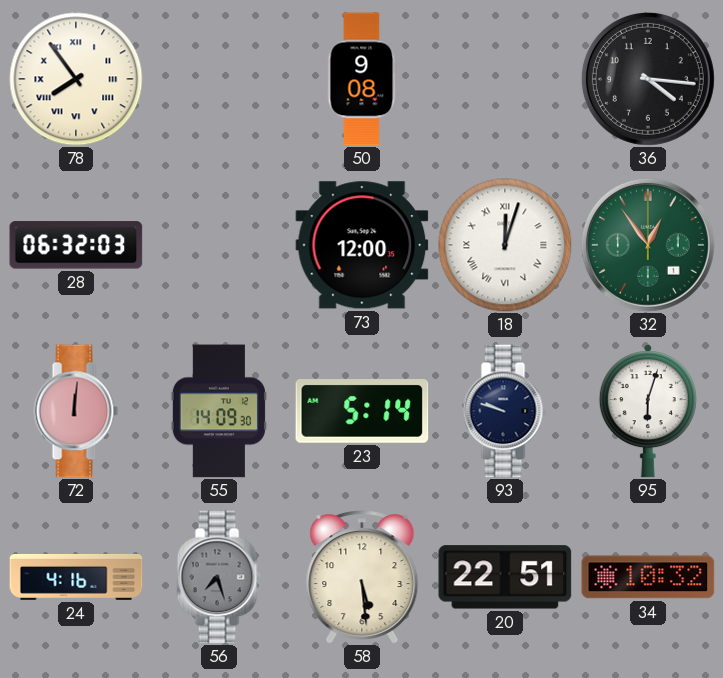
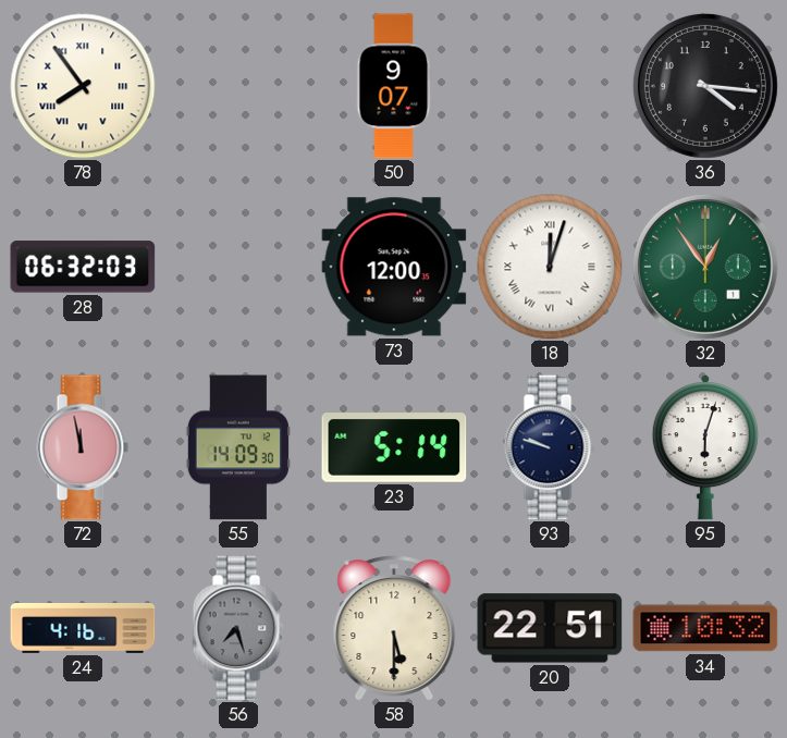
50: 9:08 -> 9:07
72: 12:01 -> 11:58
58: 5:29 -> 5:30
